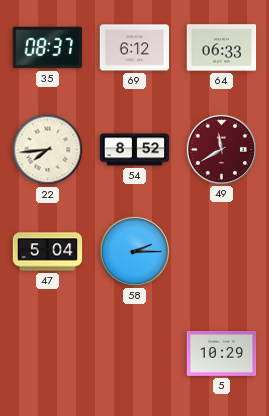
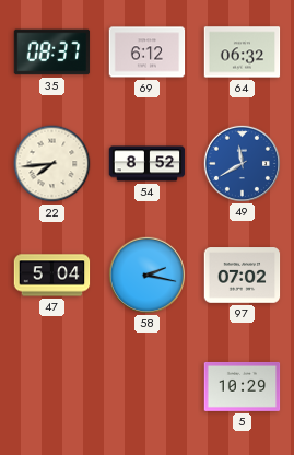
64: 06:33 -> 06:32
49 dial: burgundy -> blue
58: 2:15 -> 2:17
97: none -> 07:02
